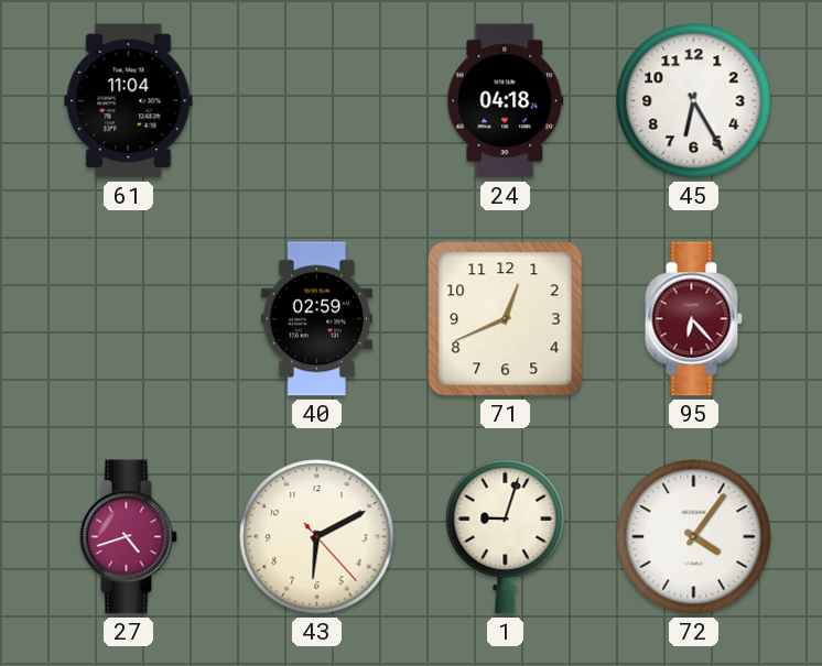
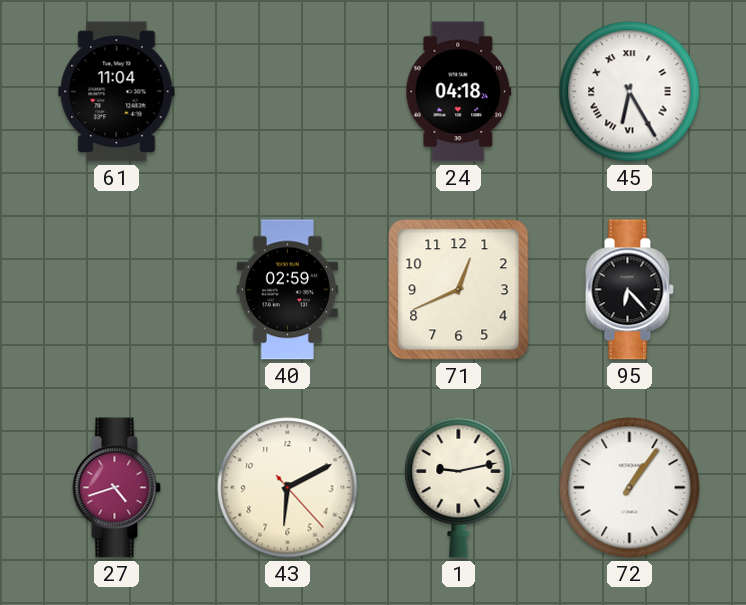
45 numerals: Arabic -> Roman
95 dial: burgundy -> black
1: 9:03 -> 9:13
72: 4:06 -> 1:06
